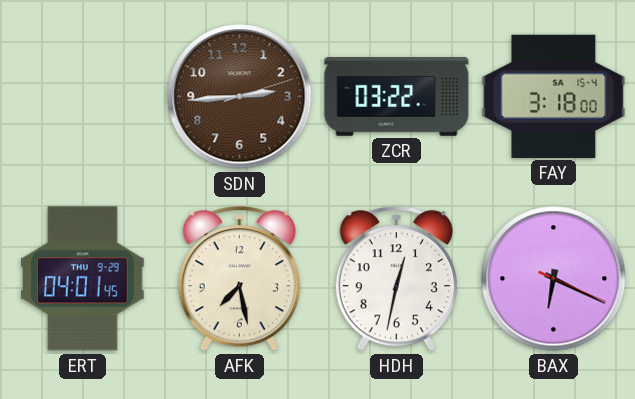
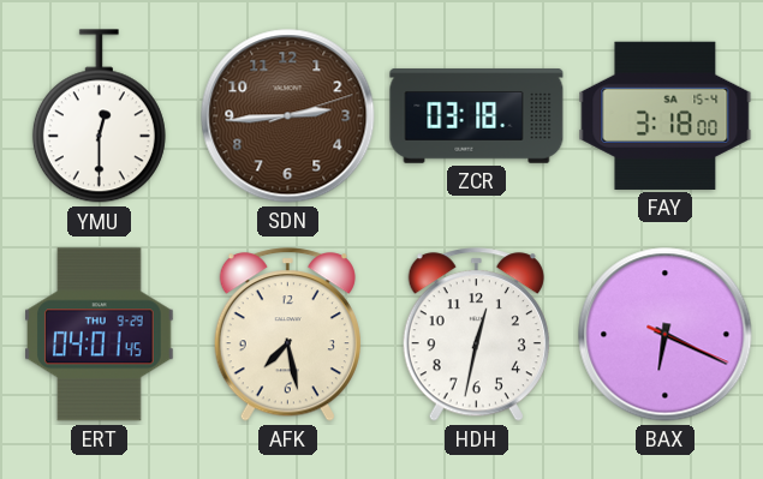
YMU: none -> 12:30
ZCR: 03:22 -> 03:18
